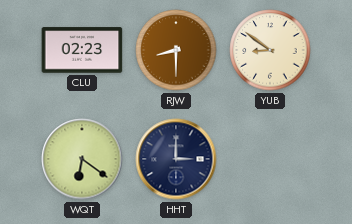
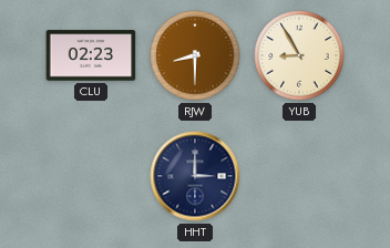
YUB: 8:51 -> 8:55
WQT: 6:21 -> none
